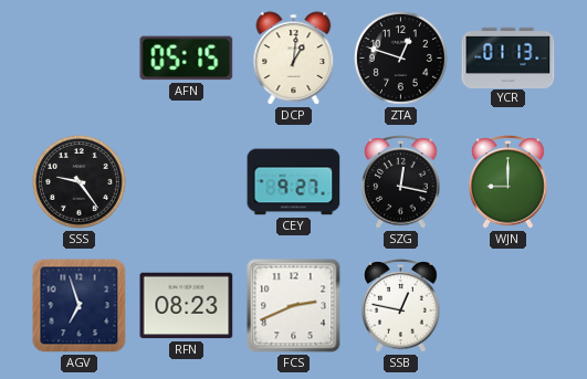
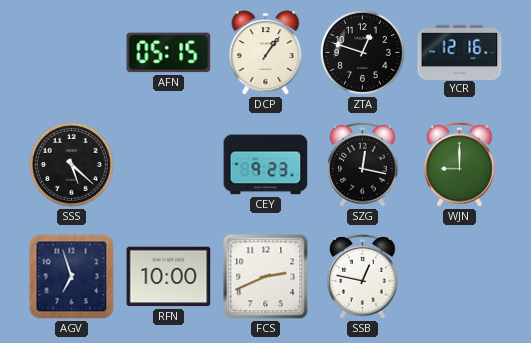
DCP: 1:01 -> 1:06
YCR: 01:13 -> 12:16
SSS: 9:24 -> 5:22
CEY: 9:27 -> 9:23
RFN: 08:23 -> 10:00
